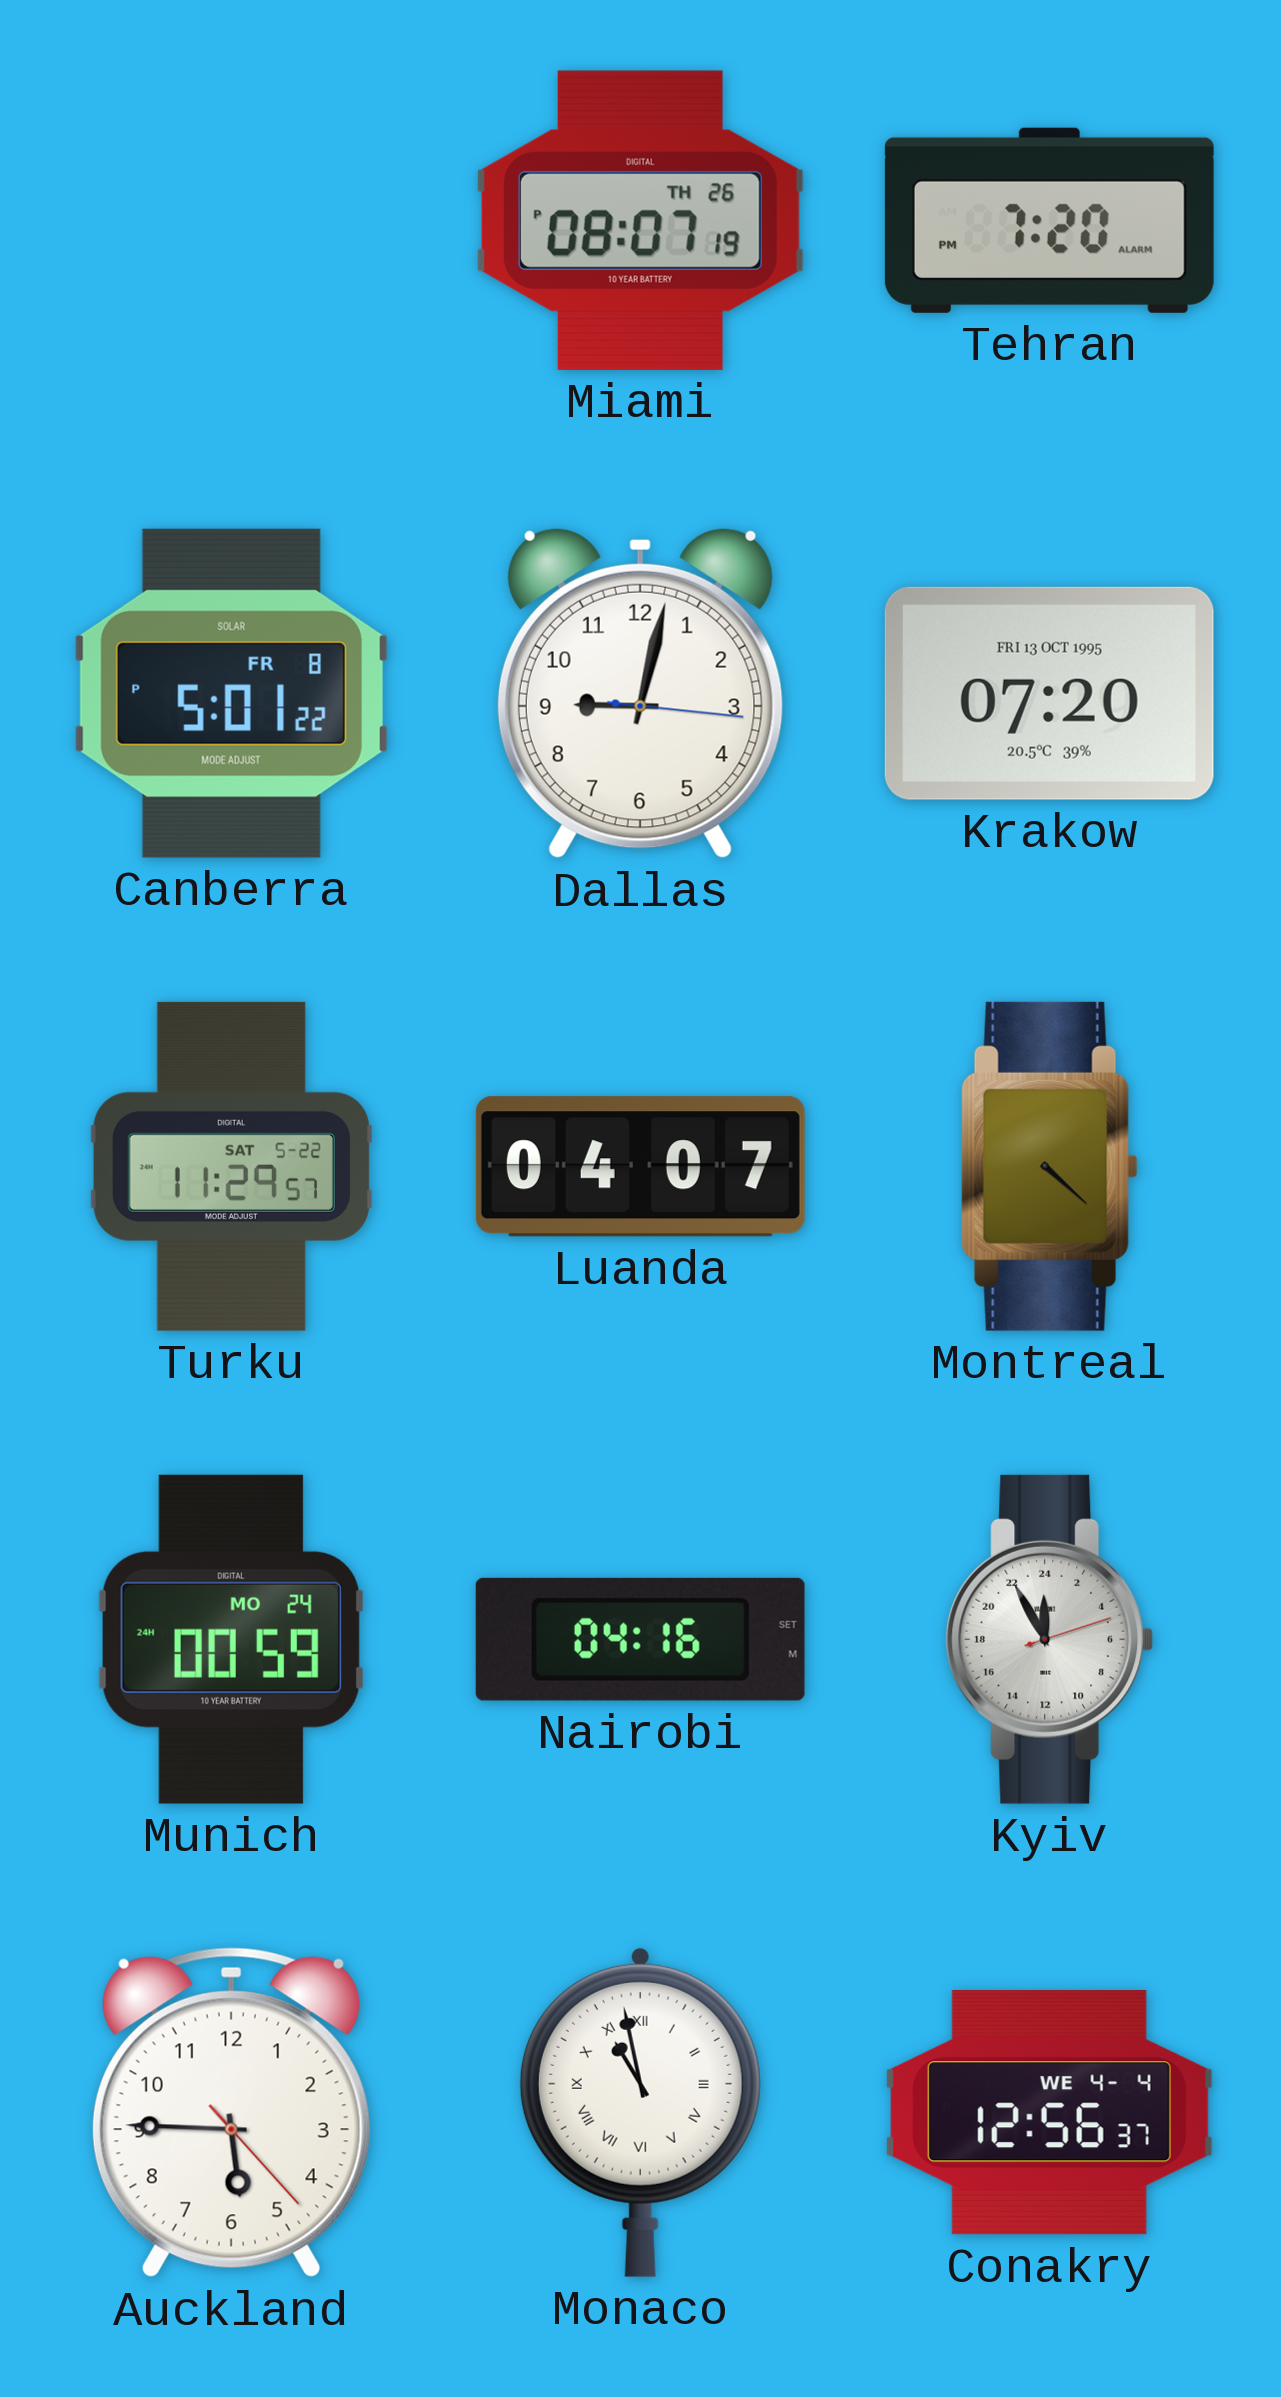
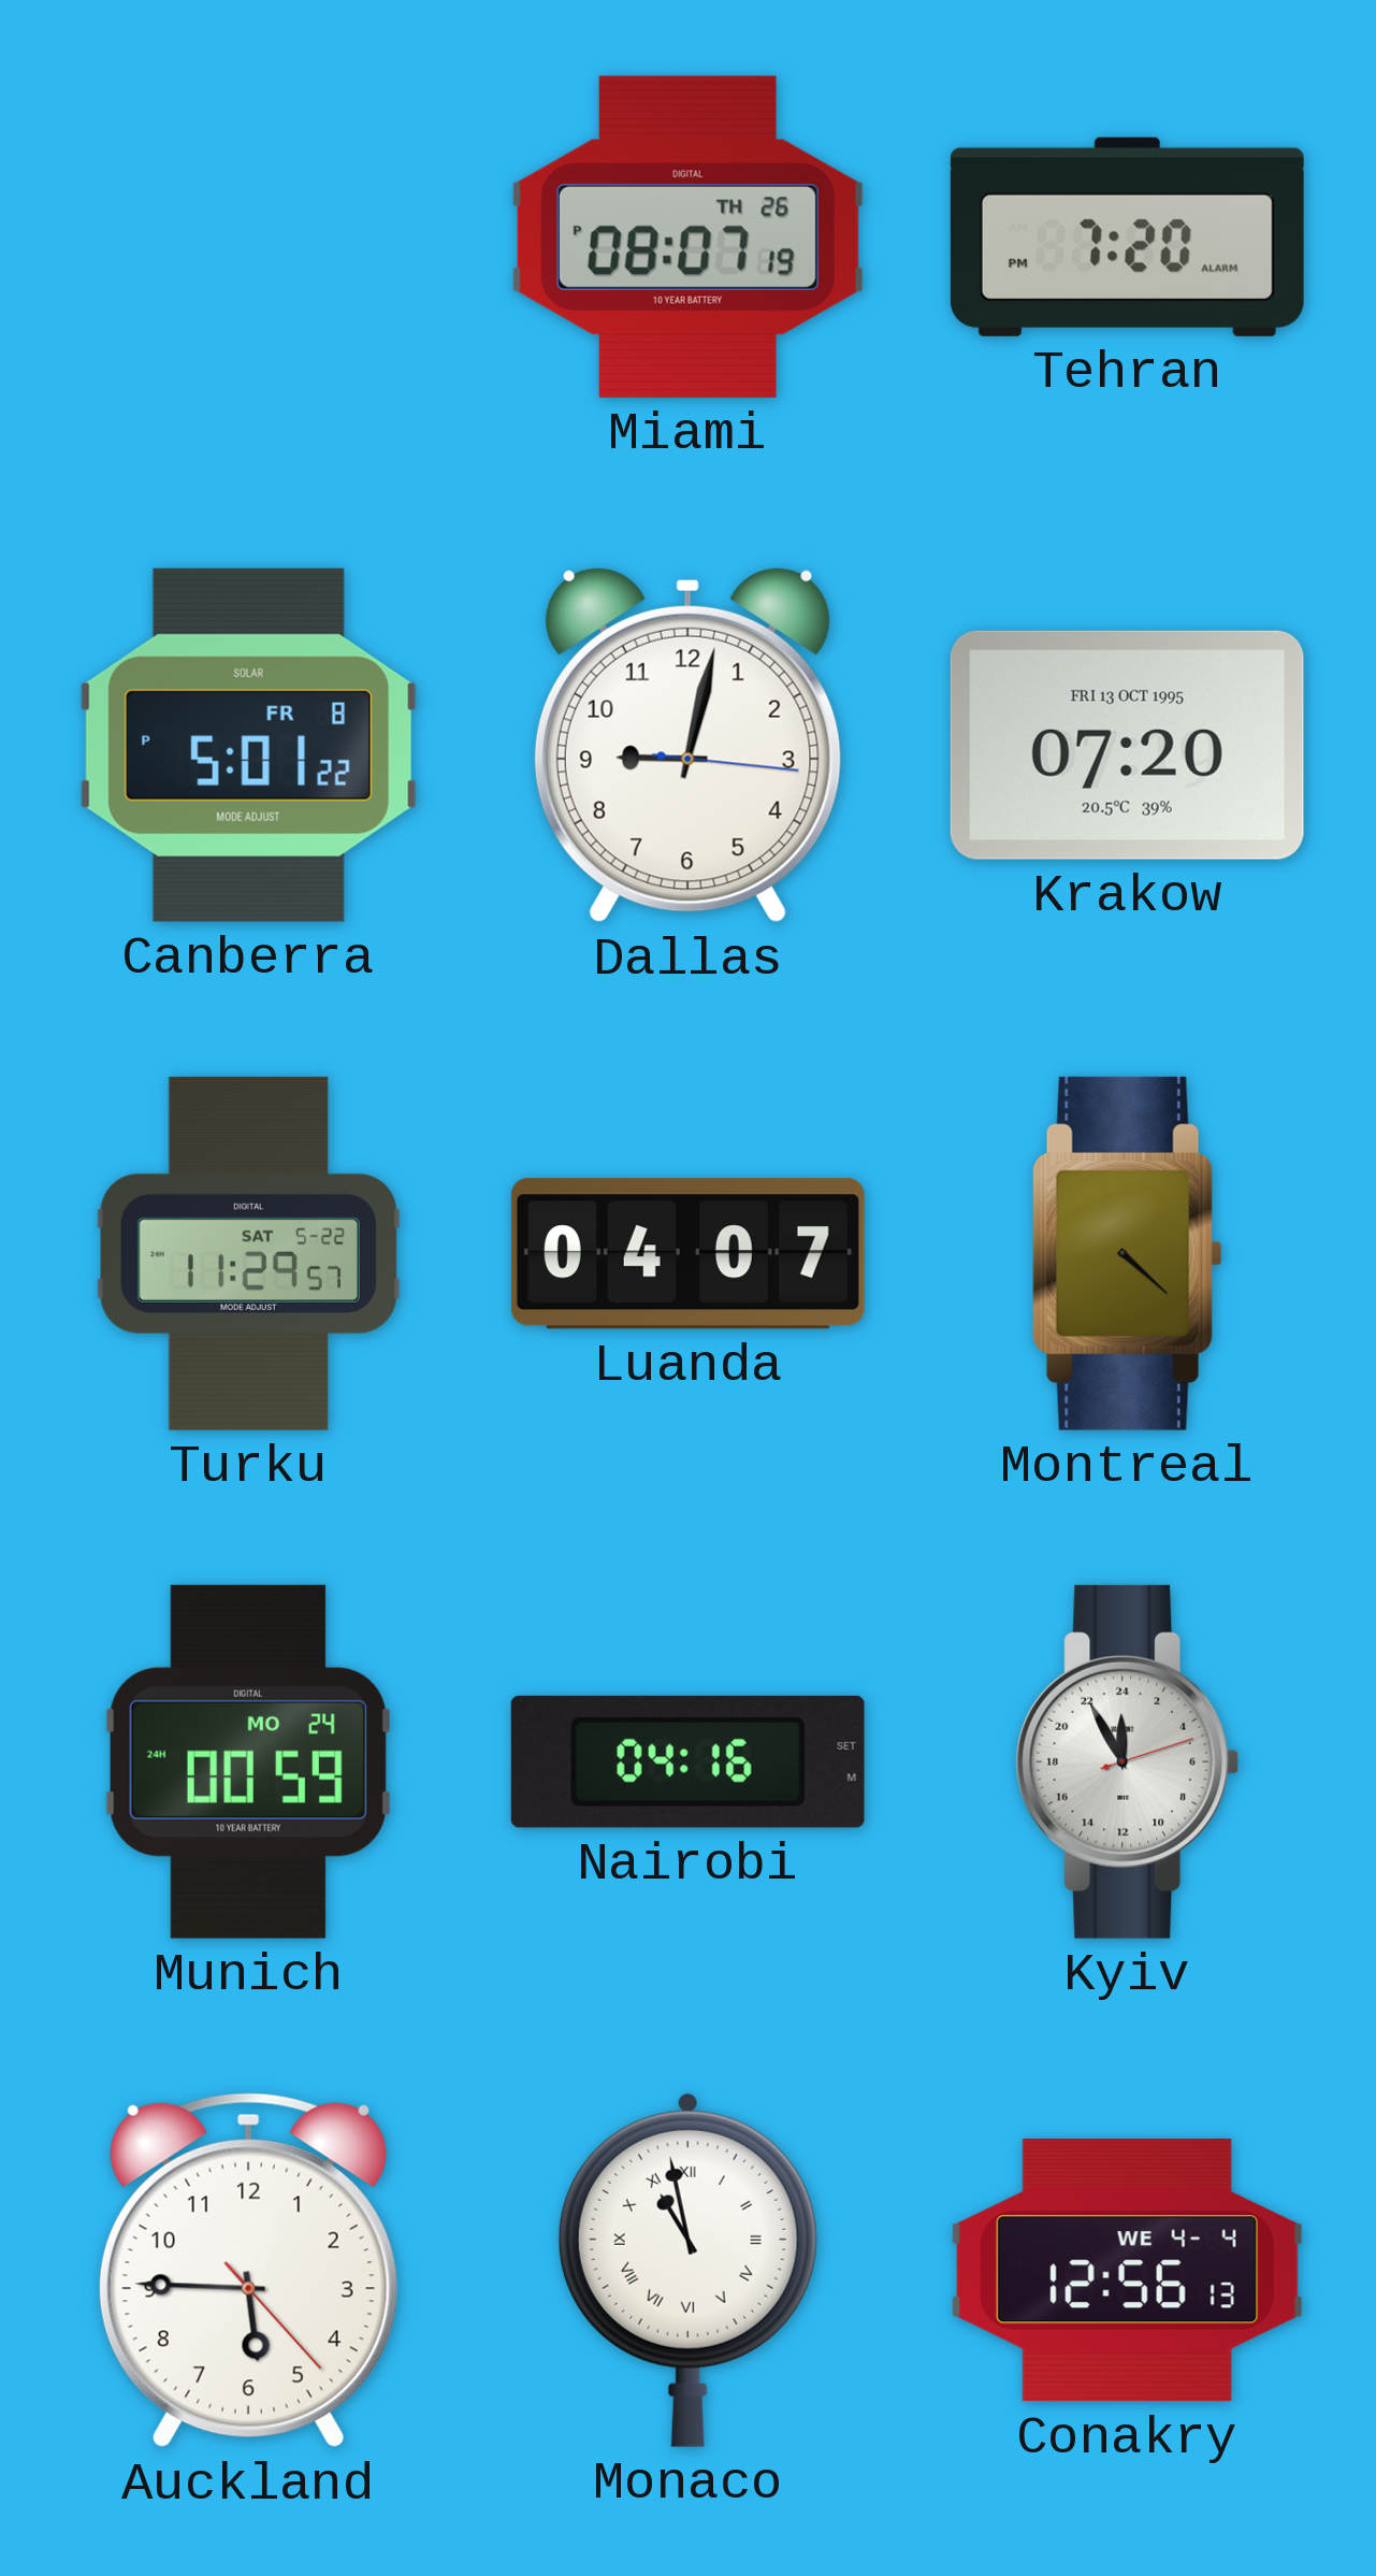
Conakry: 12:56:37 -> 12:56:13
